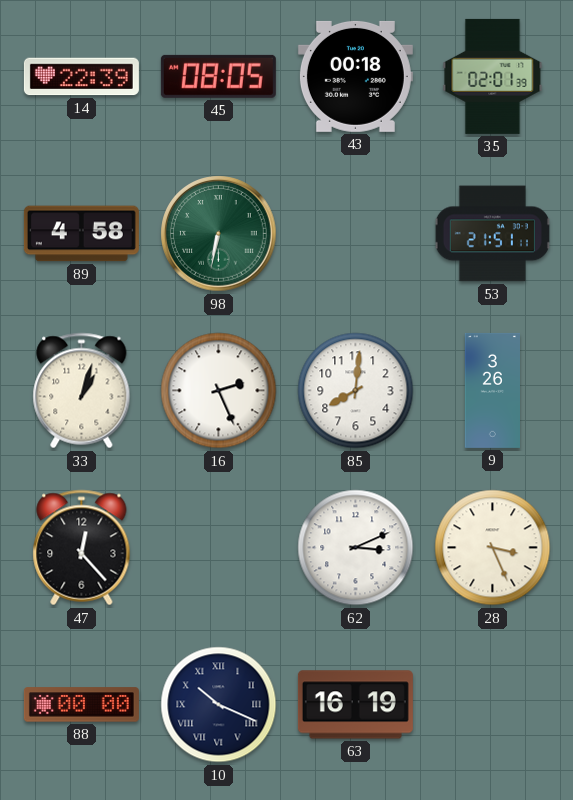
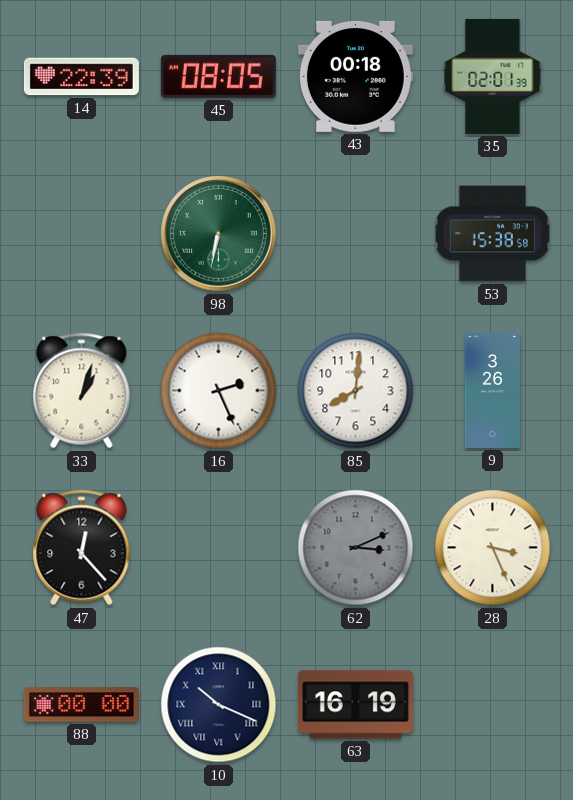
89: 4:58 -> none
53: 21:51 -> 15:38
62 dial: white -> grey
